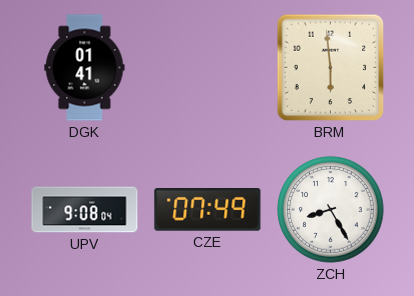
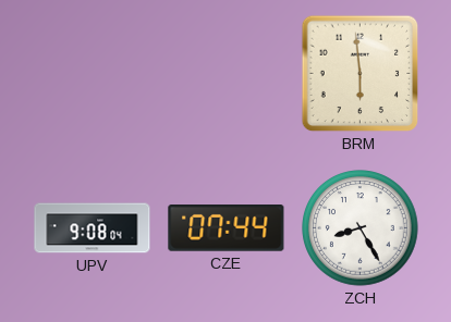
DGK: 01:41 -> none
CZE: 07:49 -> 07:44
